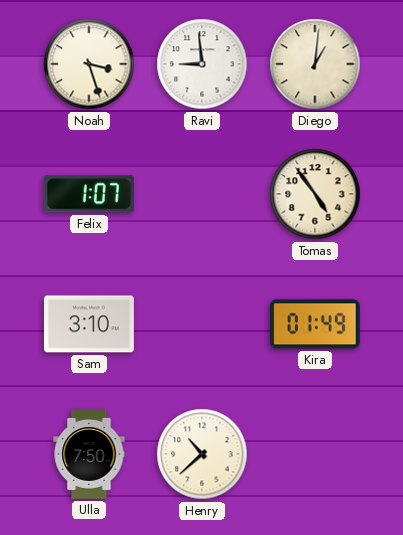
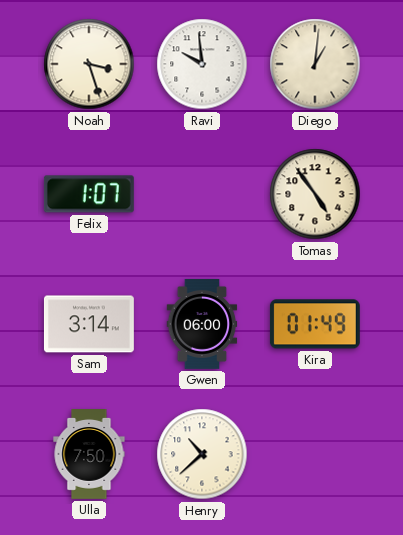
Ravi: 8:59 -> 9:59
Sam: 3:10 -> 3:14
Gwen: none -> 06:00
